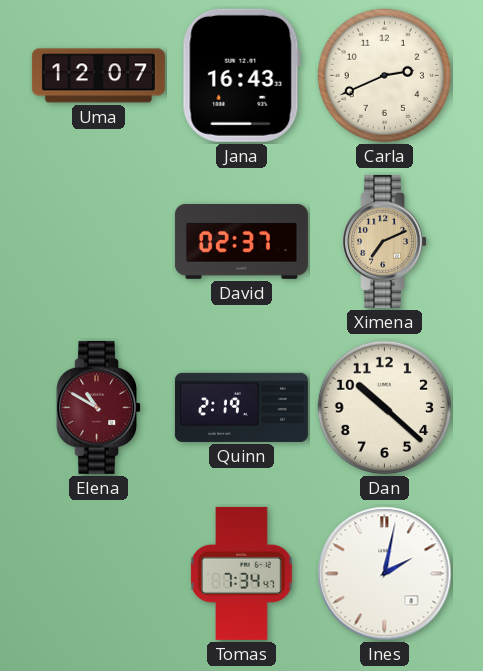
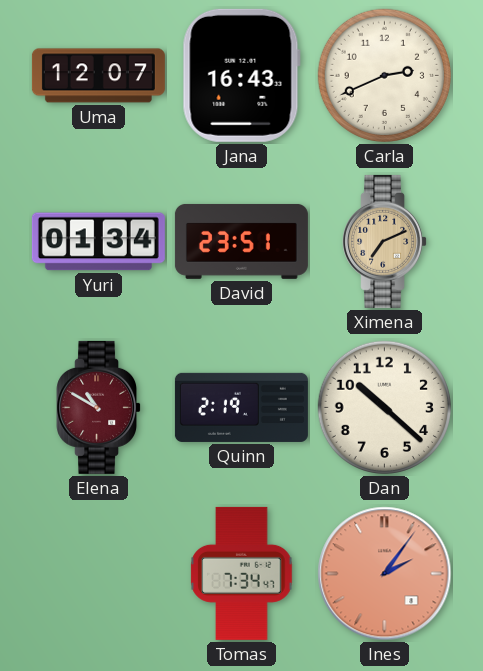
Yuri: none -> 01:34
David: 02:37 -> 23:51
Ines: 2:02 -> 2:06
Ines dial: white -> salmon
